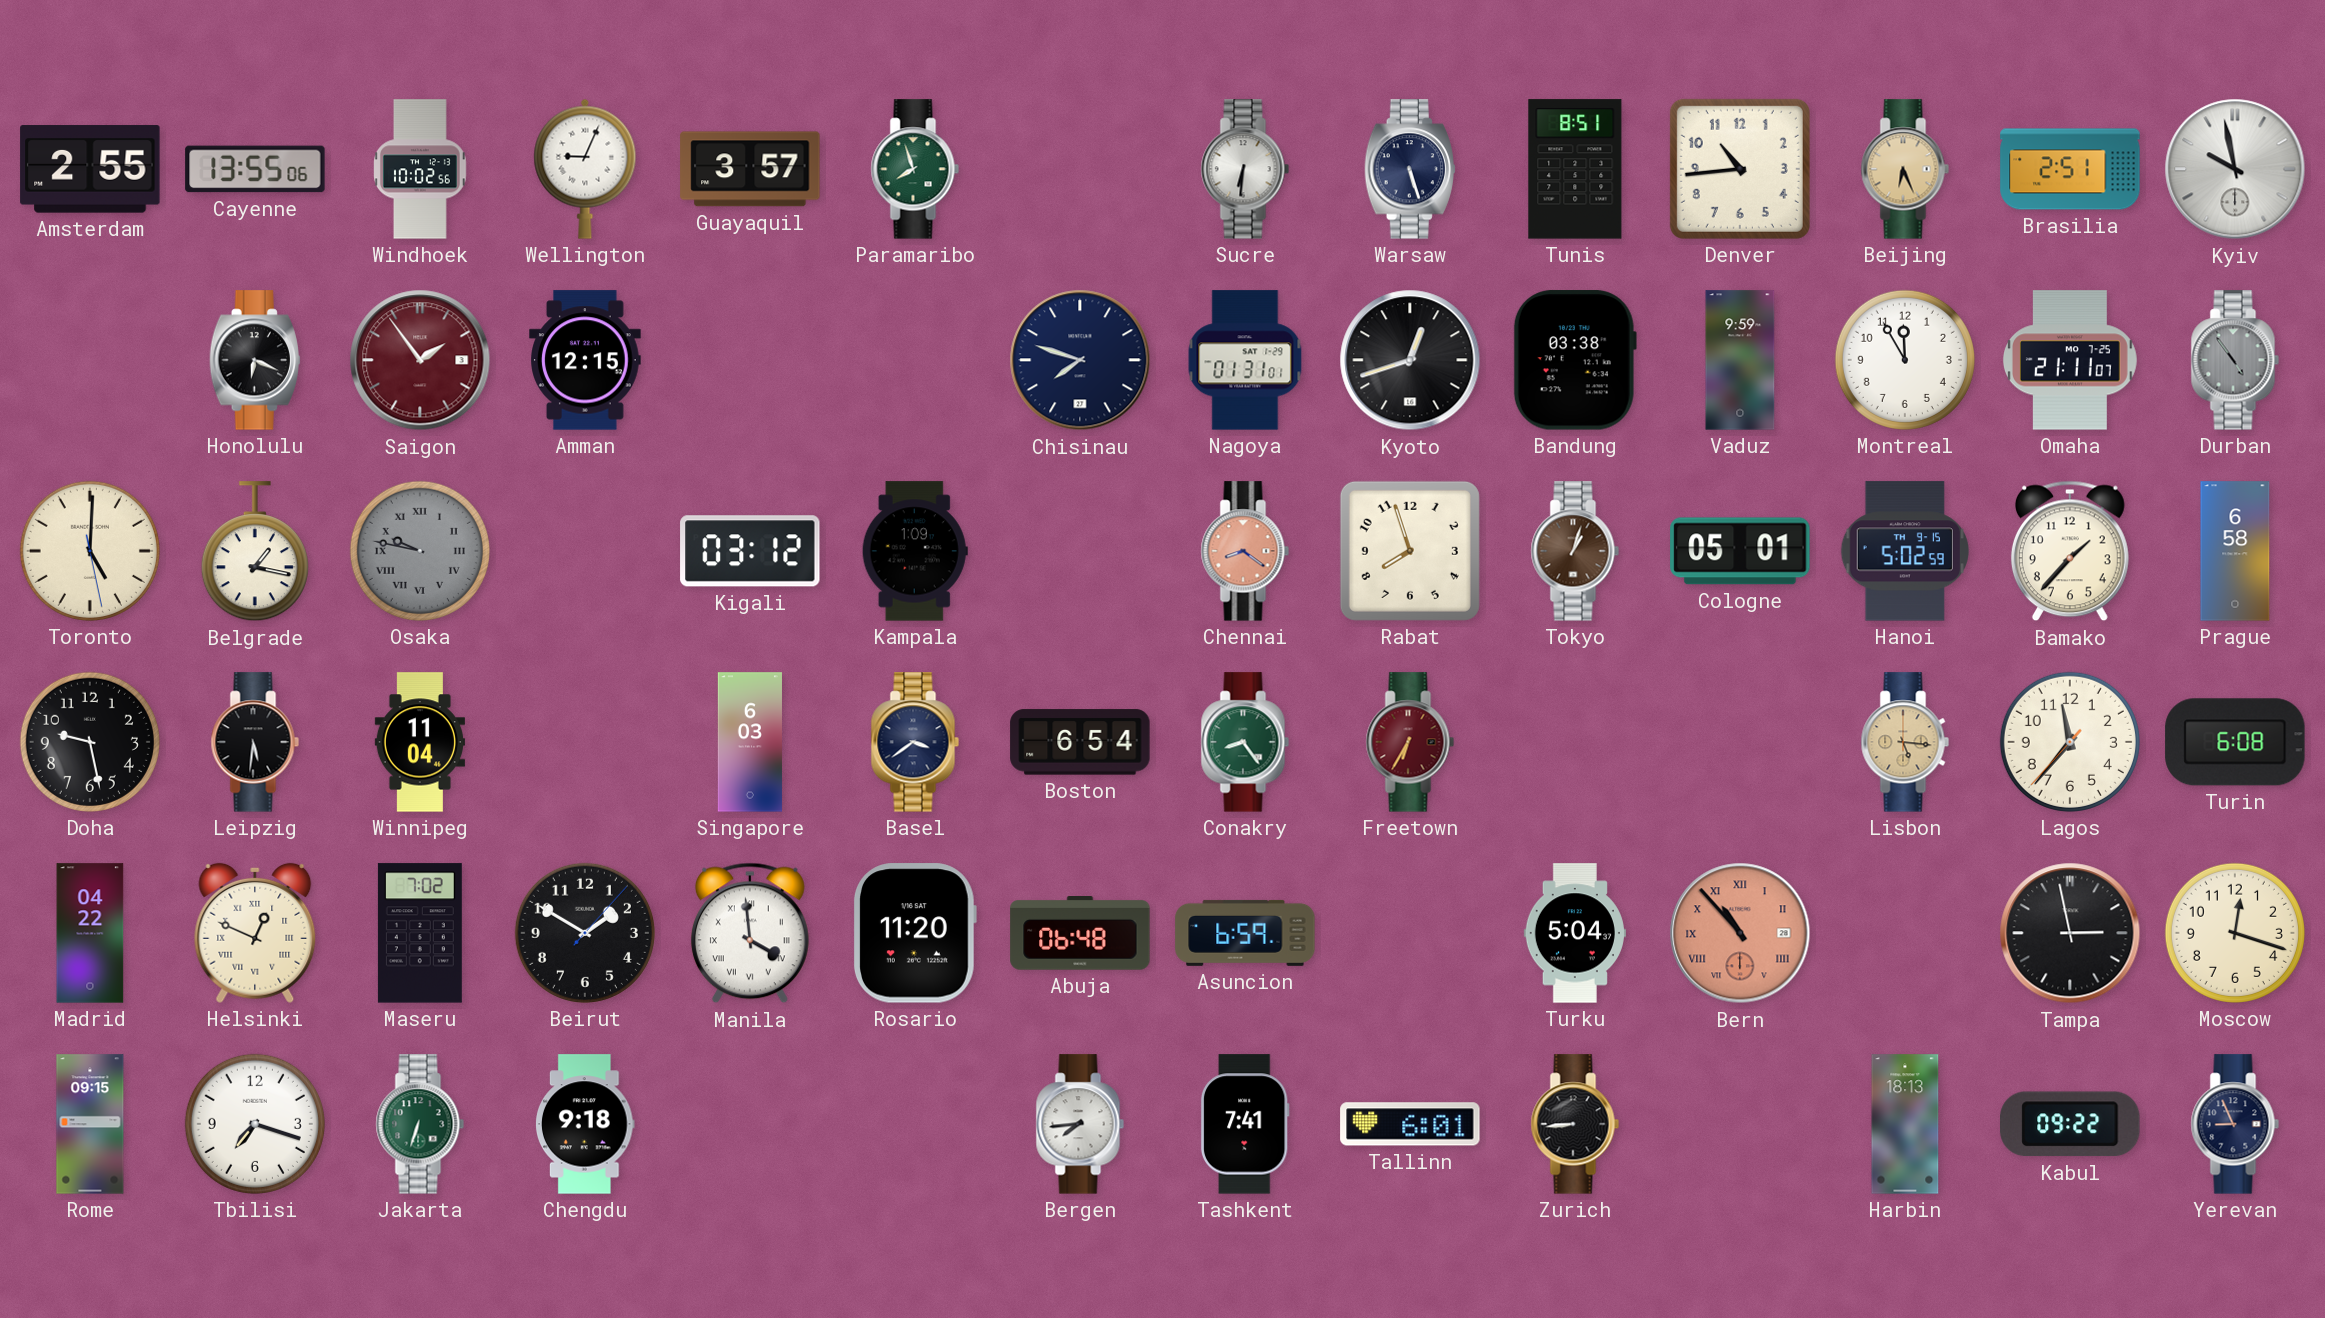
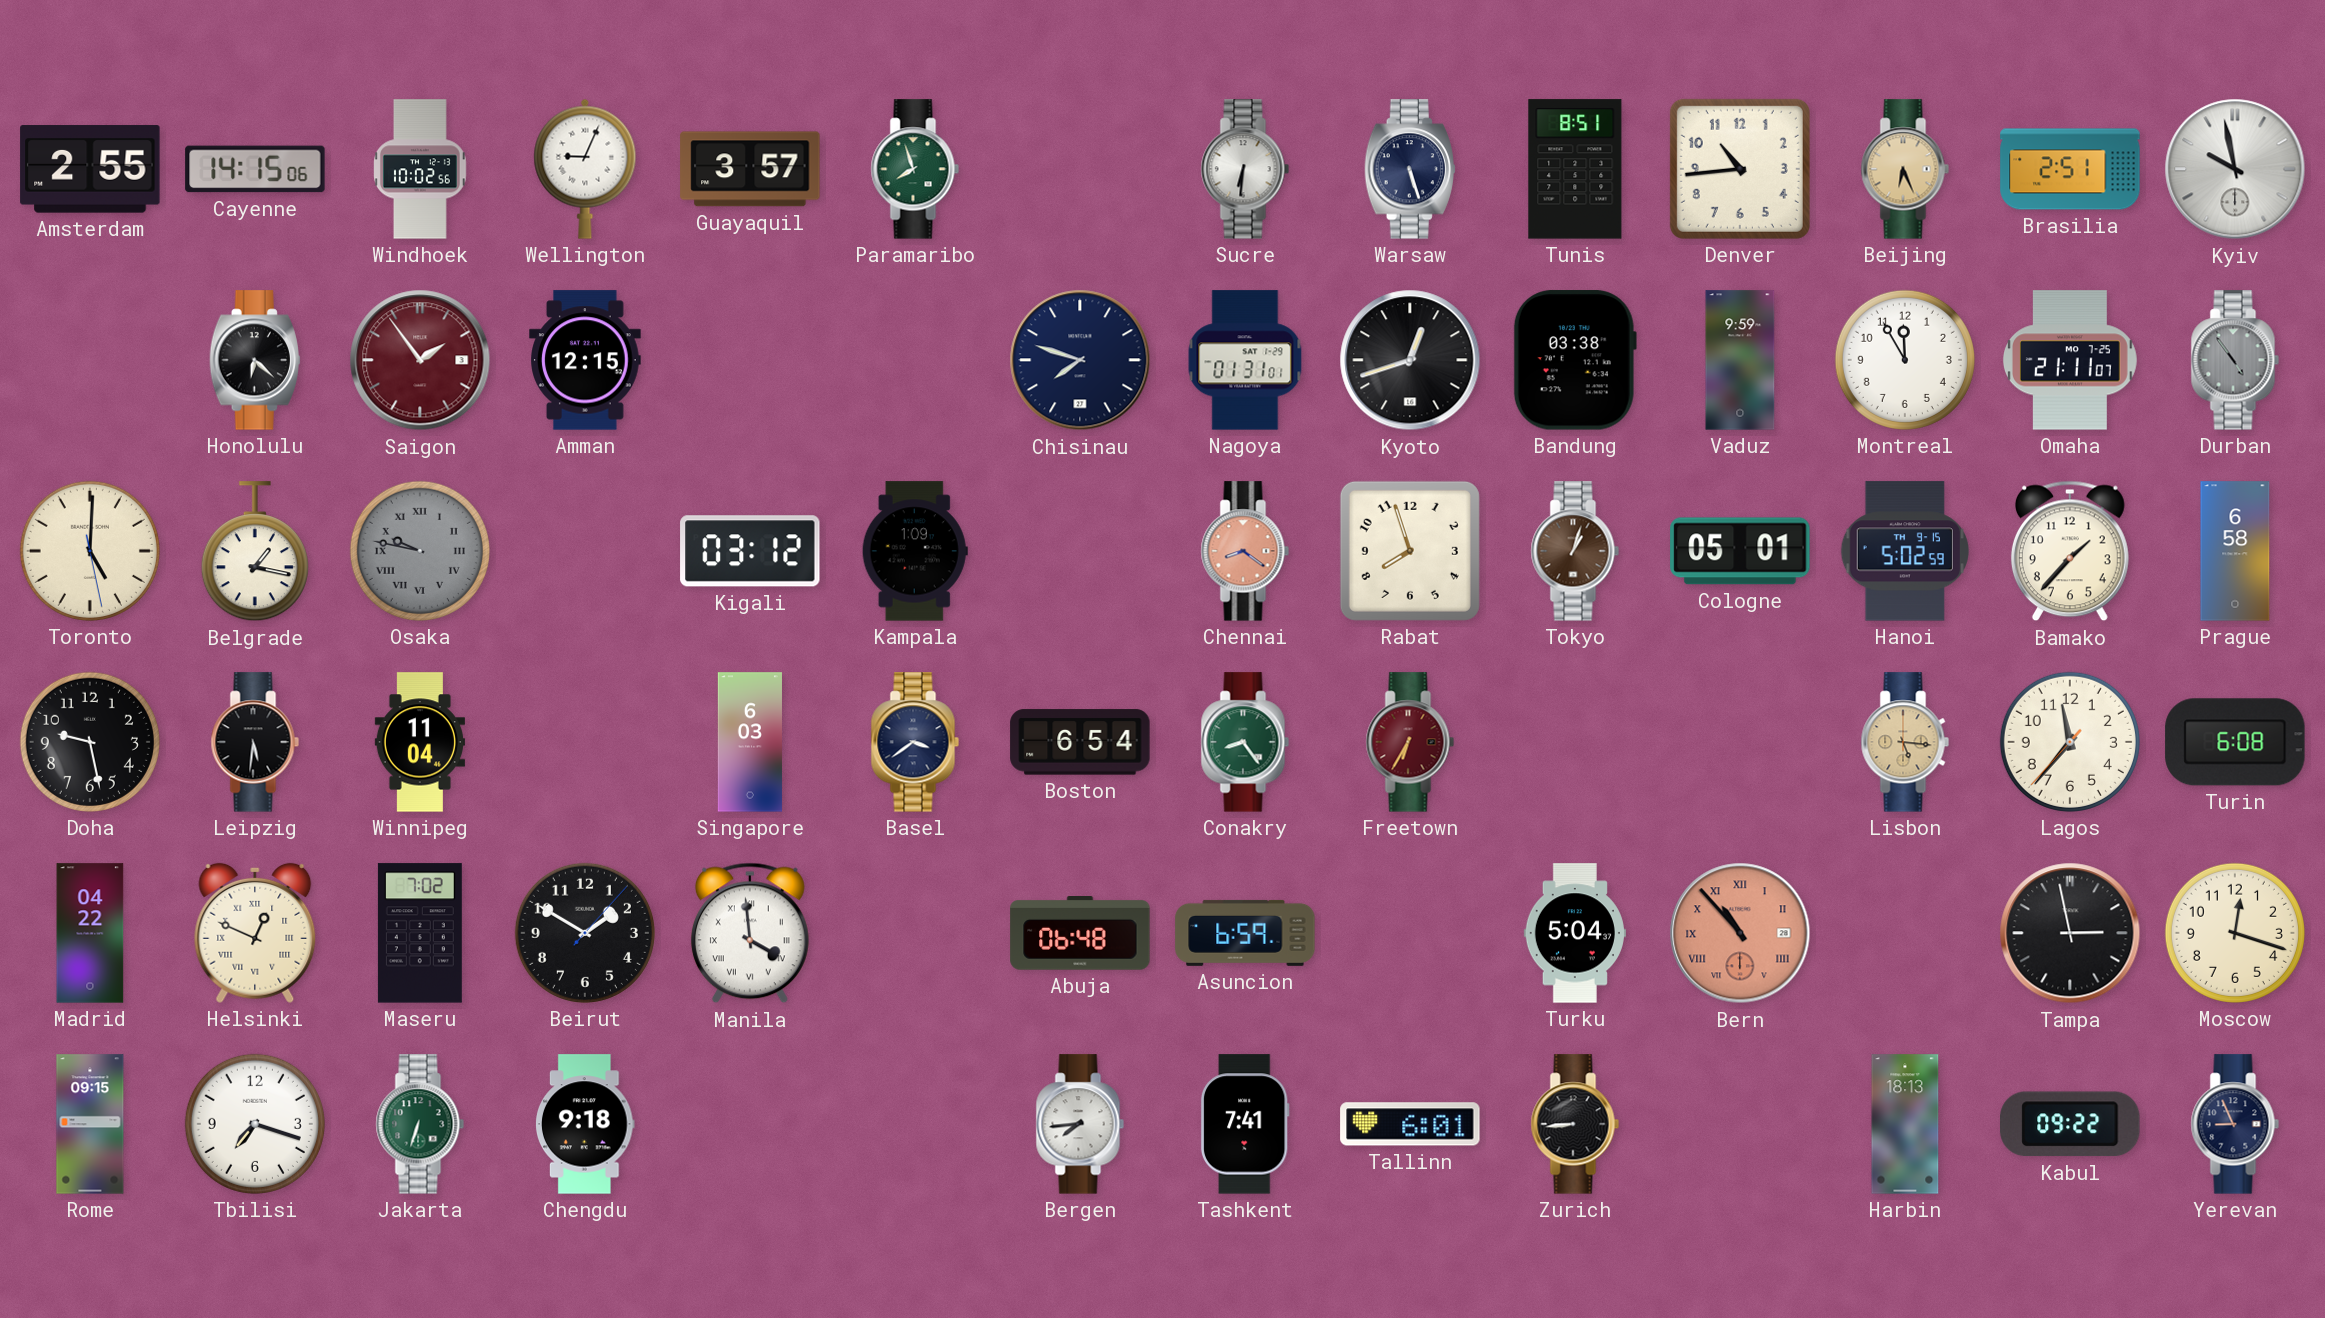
Cayenne: 13:55 -> 14:15
Honolulu: 6:19 -> 6:22
Rosario: 11:20 -> none
